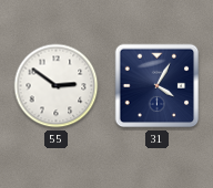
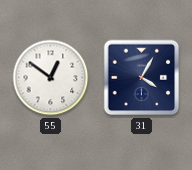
55: 2:51 -> 12:51
